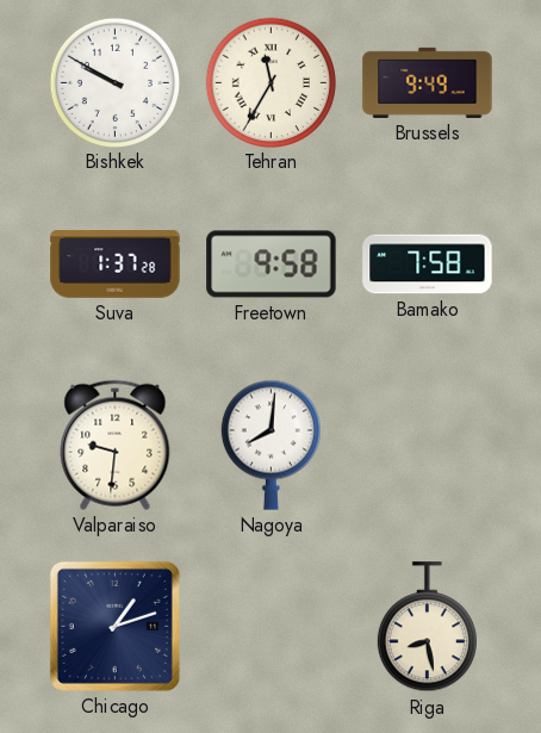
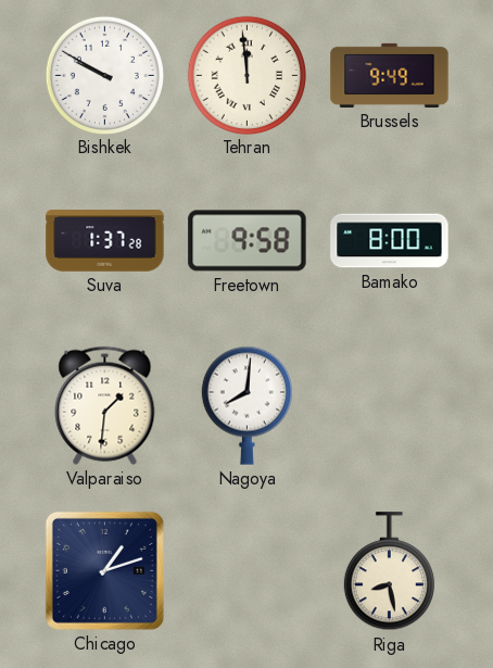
Tehran: 11:35 -> 11:59
Bamako: 7:58 -> 8:00
Valparaiso: 9:31 -> 1:31
